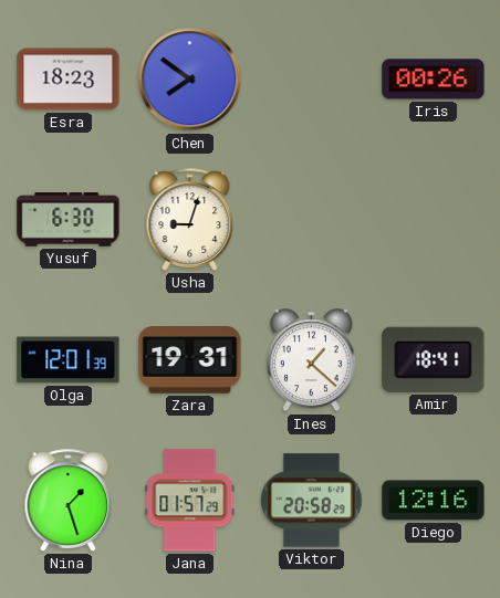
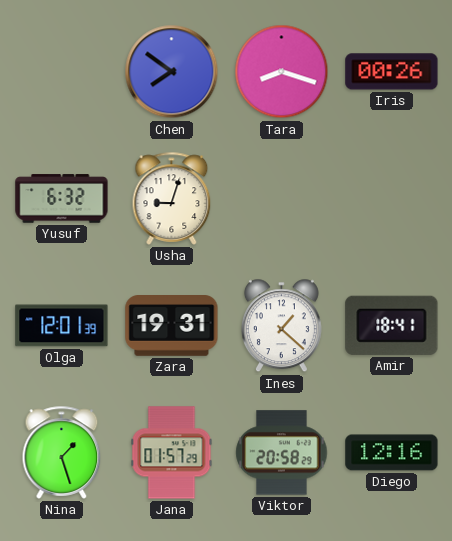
Esra: 18:23 -> none
Tara: none -> 8:18
Yusuf: 6:30 -> 6:32
